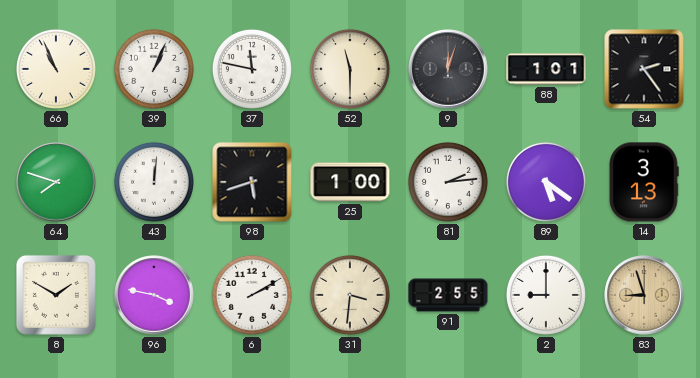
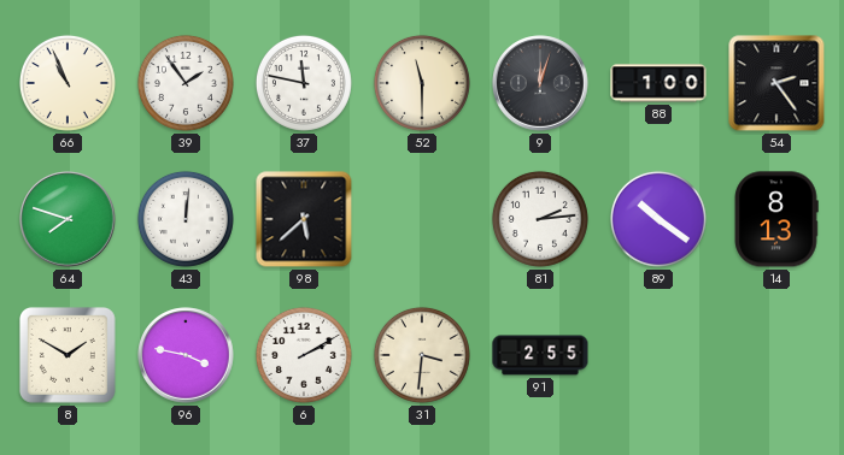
39: 1:04 -> 1:54
88: 1:01 -> 1:00
98: 5:42 -> 5:38
25: 1:00 -> none
89: 5:21 -> 10:21
14: 3:13 -> 8:13
2: 9:00 -> none
83: 8:57 -> none
